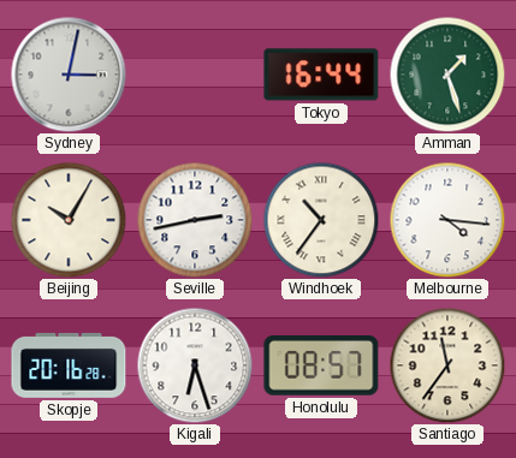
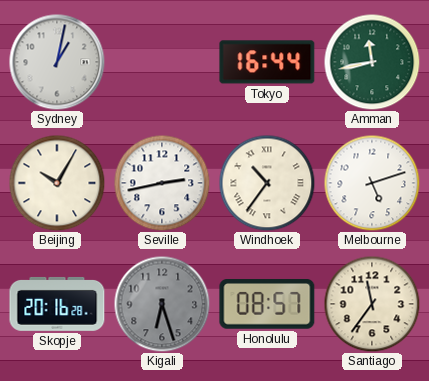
Sydney: 3:02 -> 1:02
Amman: 1:27 -> 11:43
Melbourne: 4:16 -> 5:12
Kigali dial: white -> grey
